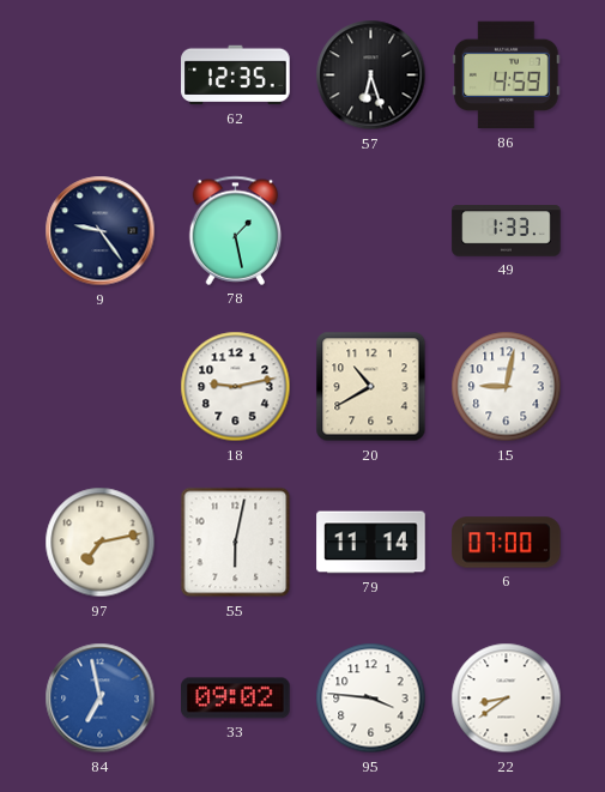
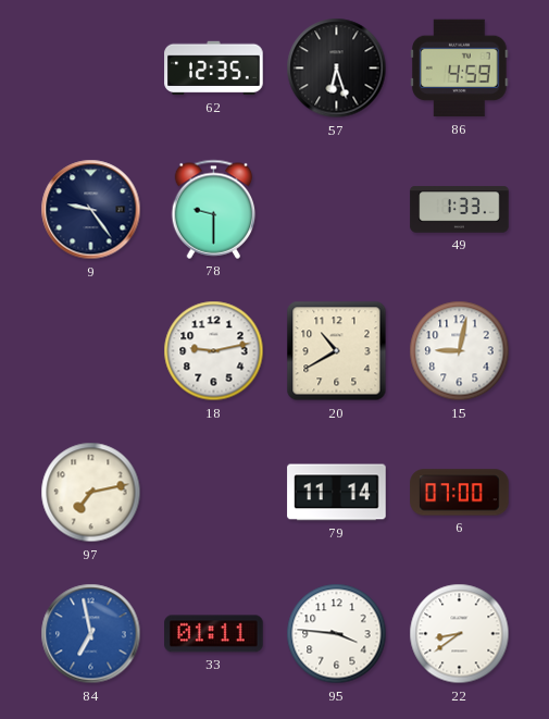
78: 1:28 -> 9:30
55: 6:02 -> none
33: 09:02 -> 01:11
